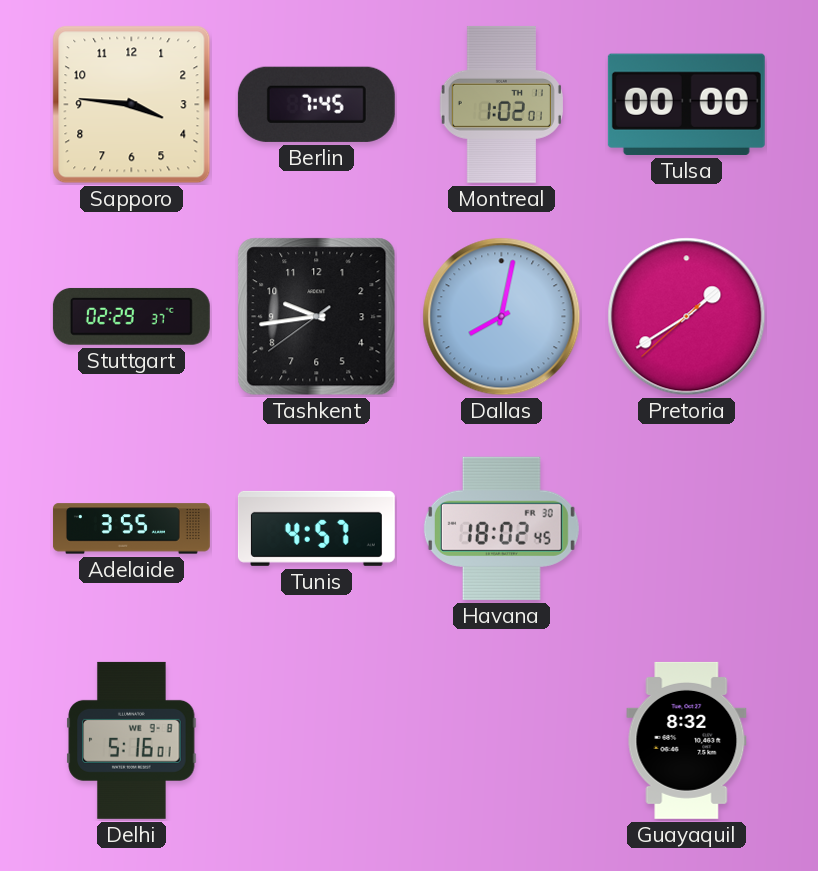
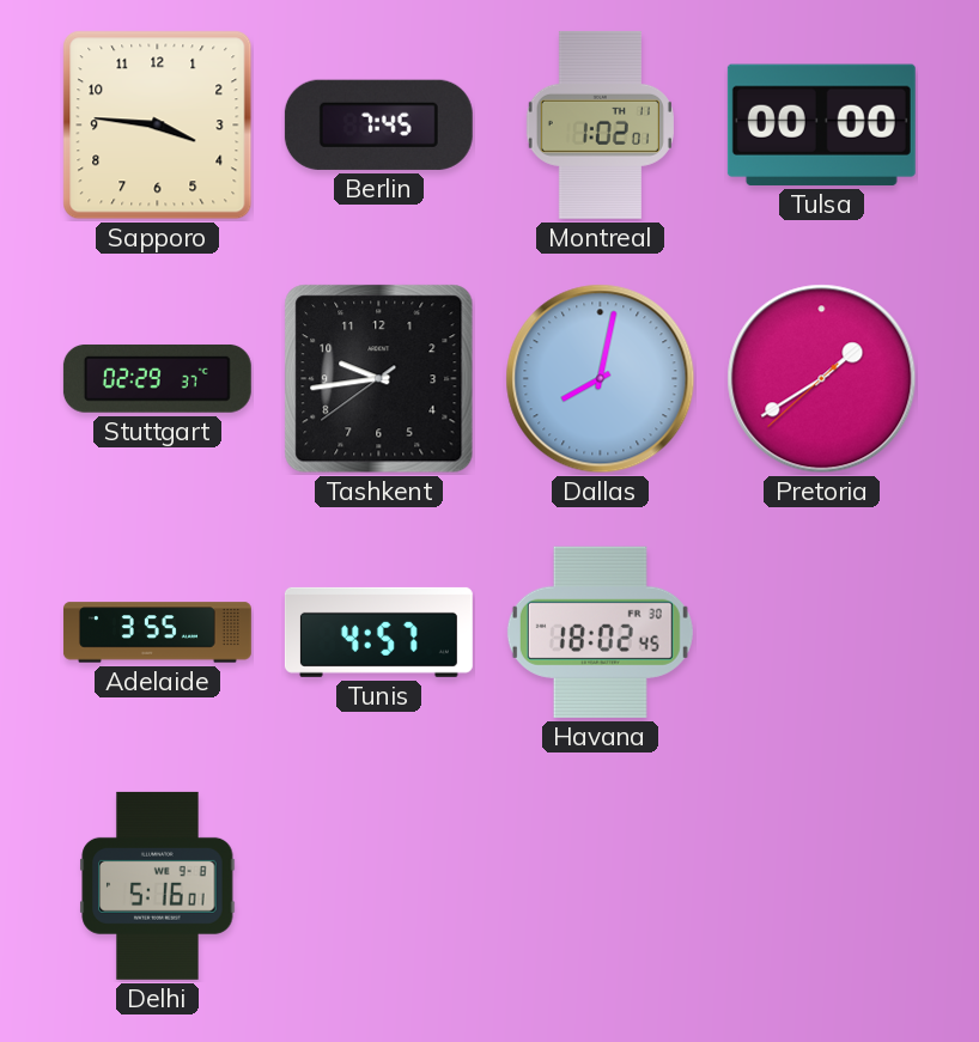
Guayaquil: 8:32 -> none
